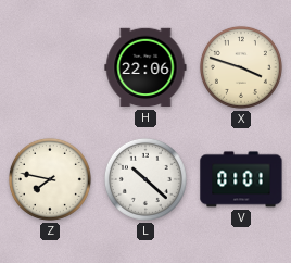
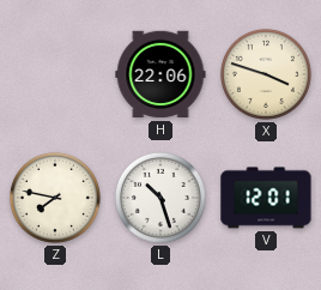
L: 10:22 -> 10:27
V: 01:01 -> 12:01
